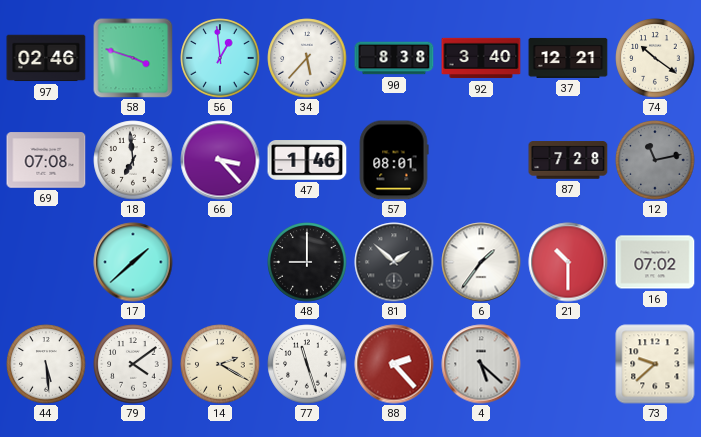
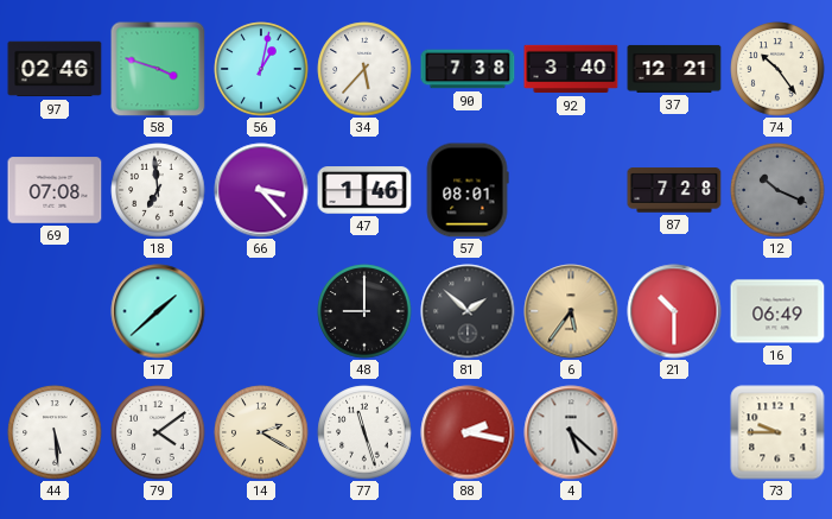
56: 12:59 -> 1:02
90: 8:38 -> 7:38
74: 10:21 -> 10:24
12: 11:13 -> 10:19
6: 1:36 -> 5:36
6 dial: white -> champagne
16: 07:02 -> 06:49
88: 2:23 -> 2:17
73: 9:38 -> 9:45
